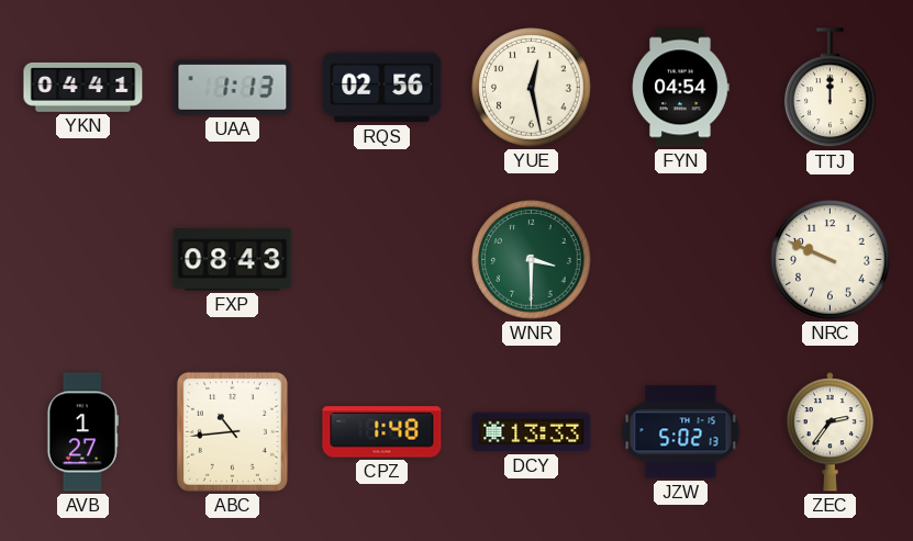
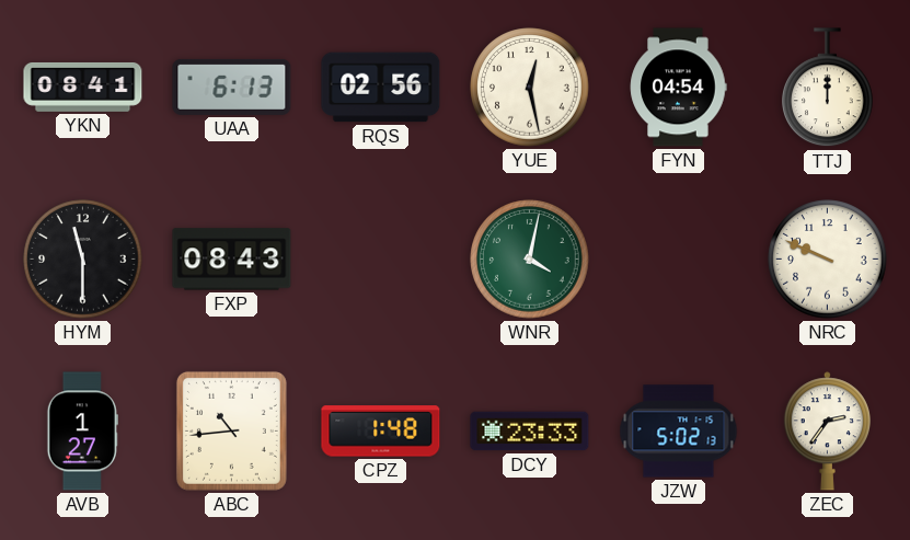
YKN: 04:41 -> 08:41
UAA: 1:13 -> 6:13
HYM: none -> 11:30
WNR: 3:30 -> 4:02
DCY: 13:33 -> 23:33
